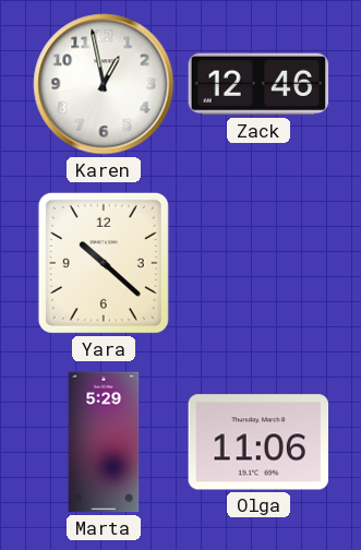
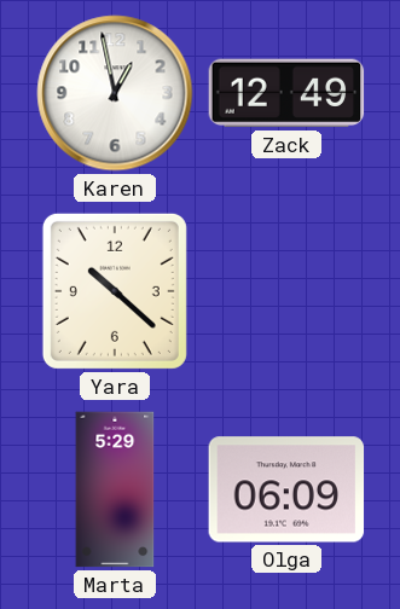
Zack: 12:46 -> 12:49
Olga: 11:06 -> 06:09
